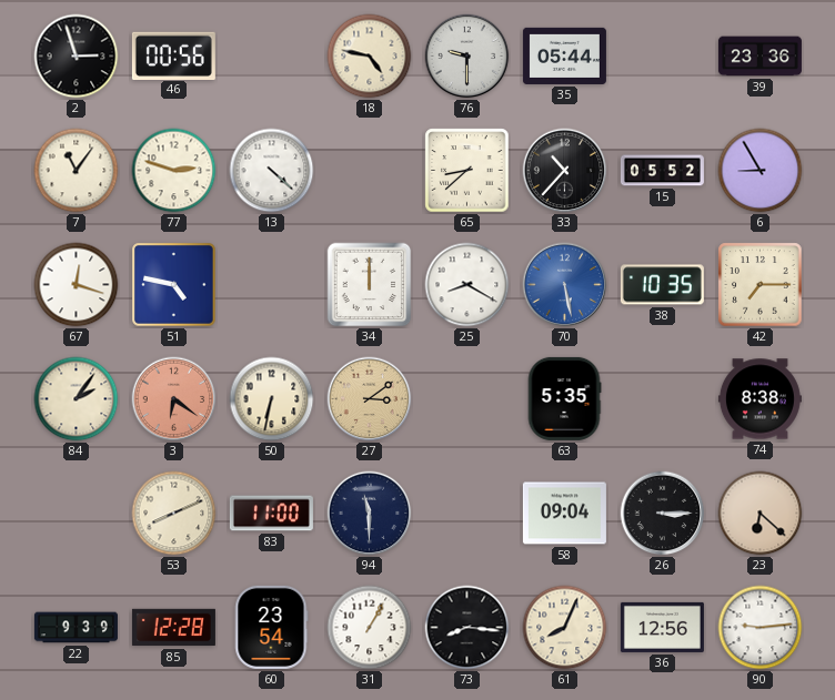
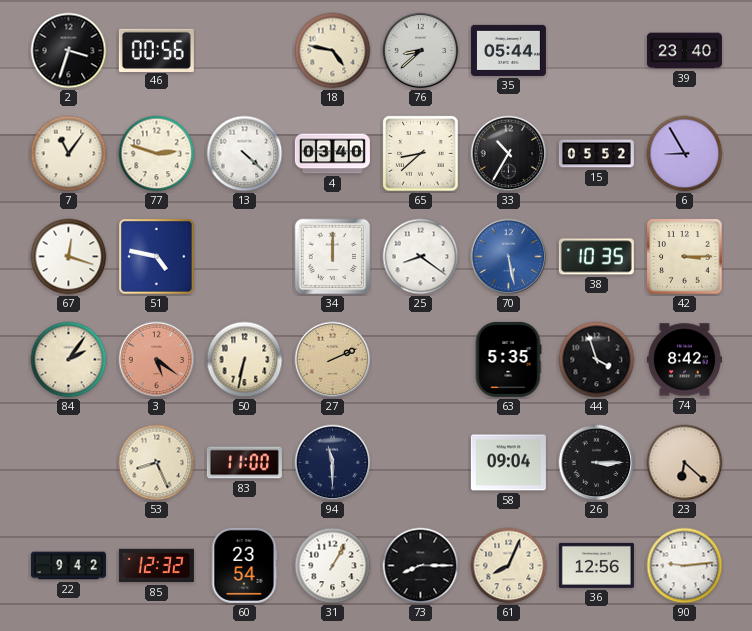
2: 2:57 -> 3:33
76: 9:30 -> 8:38
39: 23:36 -> 23:40
4: none -> 03:40
33: 10:37 -> 10:35
25: 8:20 -> 8:21
42: 7:15 -> 3:15
3: 6:21 -> 5:21
27: 3:09 -> 2:11
44: none -> 3:57
74: 8:38 -> 8:42
53: 8:11 -> 8:26
22: 9:39 -> 9:42
85: 12:28 -> 12:32
73: 8:16 -> 8:15
